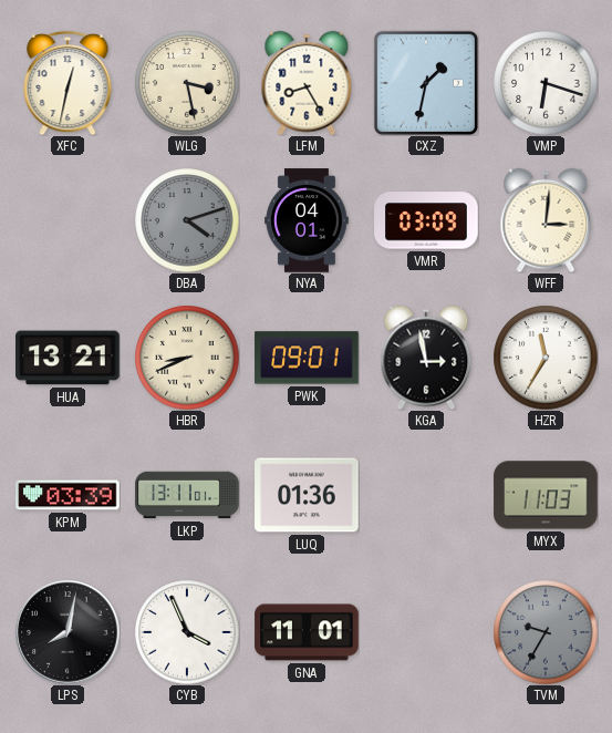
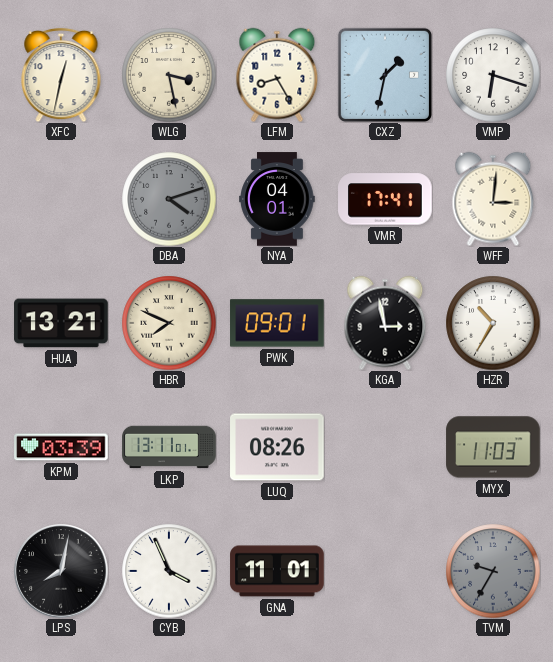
VMR: 03:09 -> 17:41
HBR: 8:41 -> 7:49
HZR: 11:35 -> 10:35
LUQ: 01:36 -> 08:26
